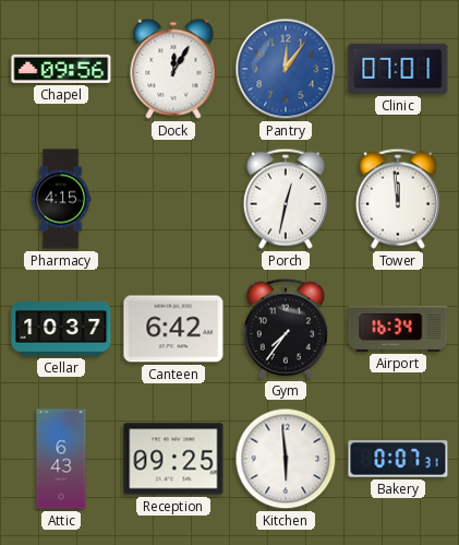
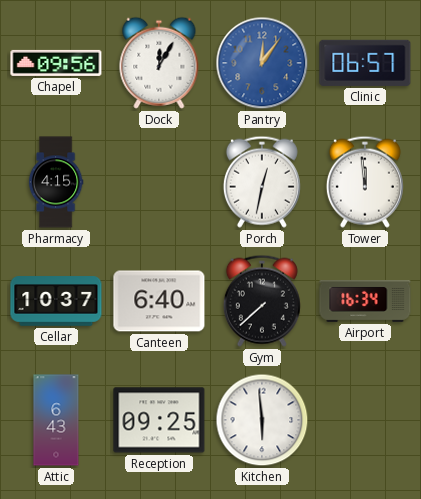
Clinic: 07:01 -> 06:57
Canteen: 6:42 -> 6:40
Gym: 7:36 -> 7:38
Bakery: 0:07 -> none
